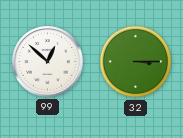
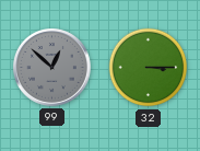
99 dial: white -> grey
